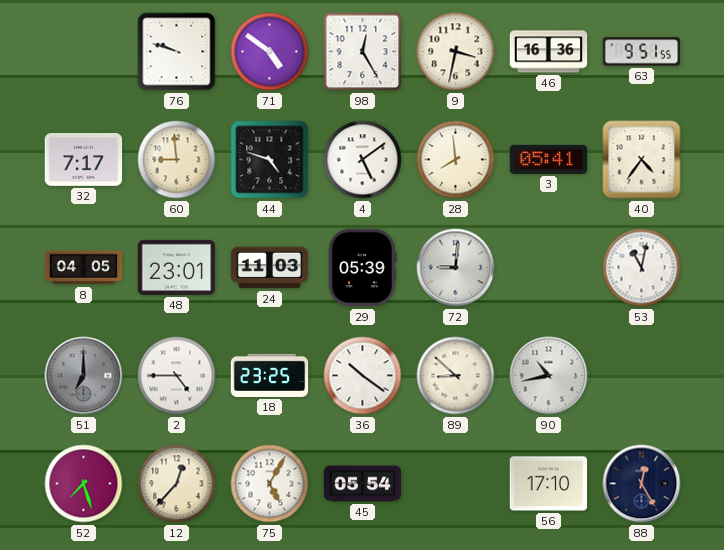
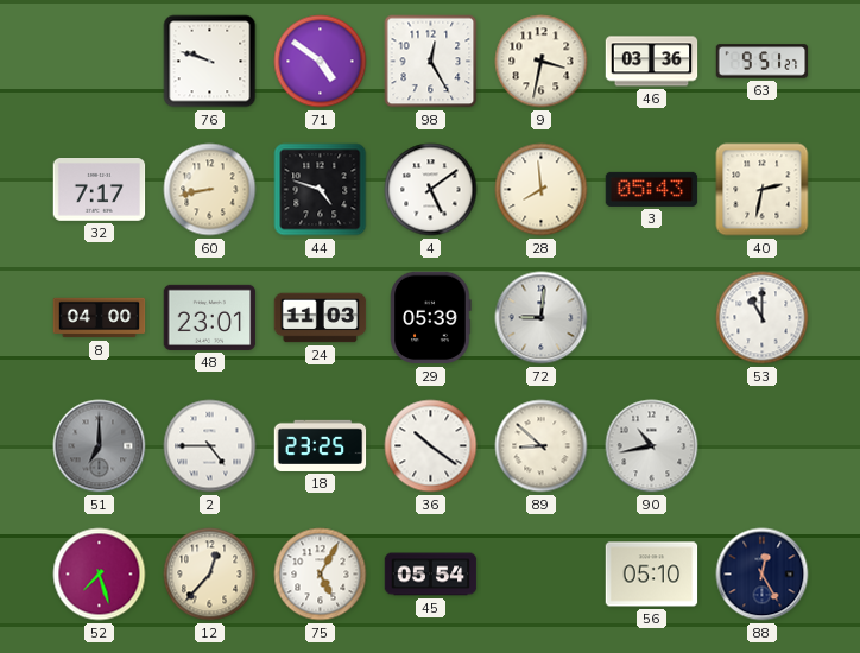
46: 16:36 -> 03:36
63: 9:51:55 -> 9:51:27
60: 8:59 -> 8:43
3: 05:41 -> 05:43
40: 4:36 -> 2:32
8: 04:05 -> 04:00
53: 11:02 -> 11:00
56: 17:10 -> 05:10
